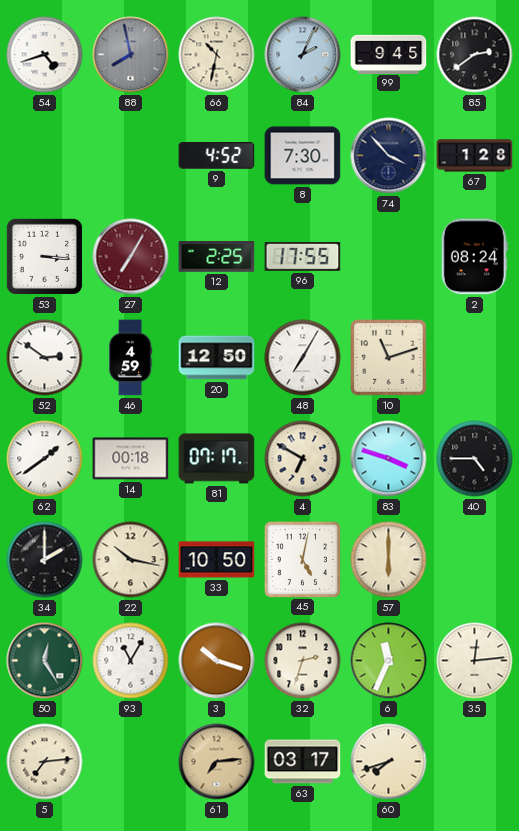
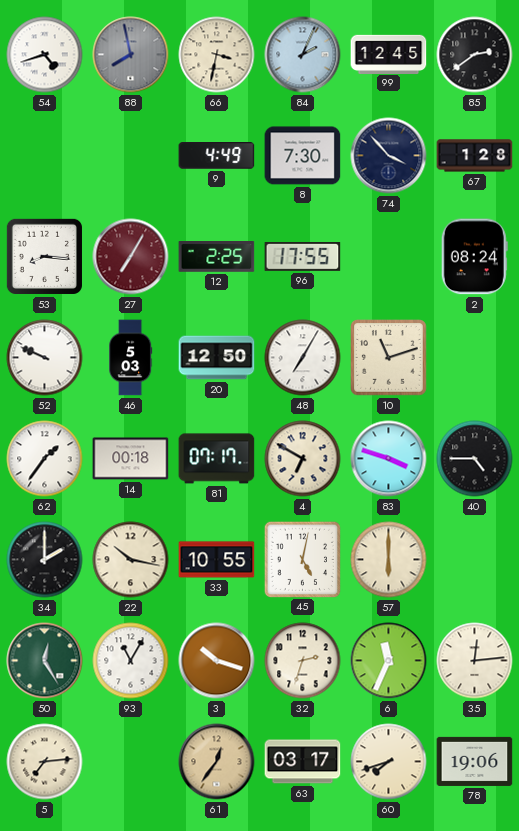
66: 10:32 -> 3:32
99: 9:45 -> 12:45
9: 4:52 -> 4:49
53: 3:16 -> 8:16
52: 2:51 -> 9:49
46: 4:59 -> 5:03
62: 1:39 -> 1:36
33: 10:50 -> 10:55
61: 7:14 -> 12:36
78: none -> 19:06
